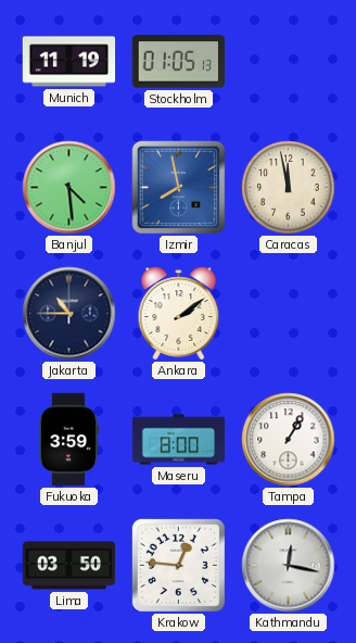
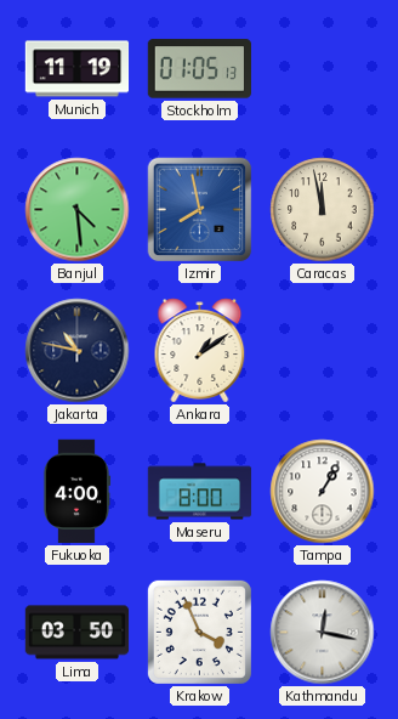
Jakarta: 10:45 -> 10:47
Ankara: 2:09 -> 1:09
Fukuoka: 3:59 -> 4:00
Krakow: 12:46 -> 3:56
